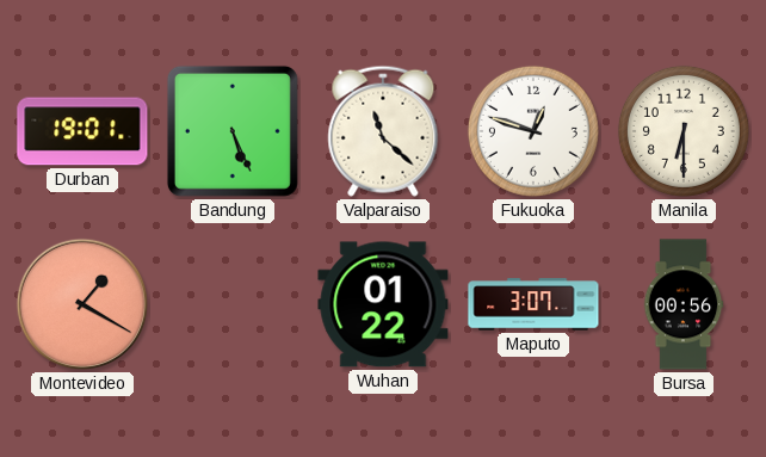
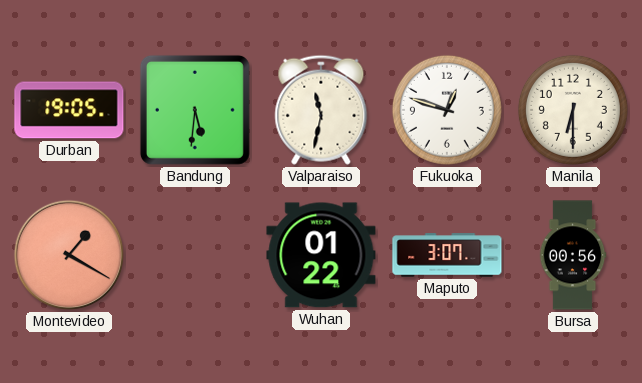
Durban: 19:01 -> 19:05
Bandung: 5:26 -> 5:31
Valparaiso: 11:22 -> 11:32
